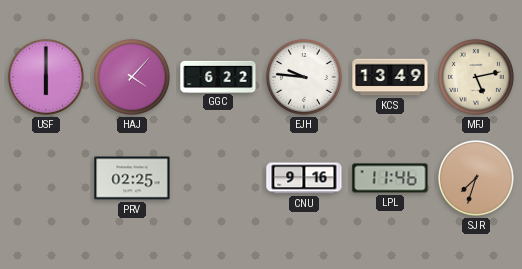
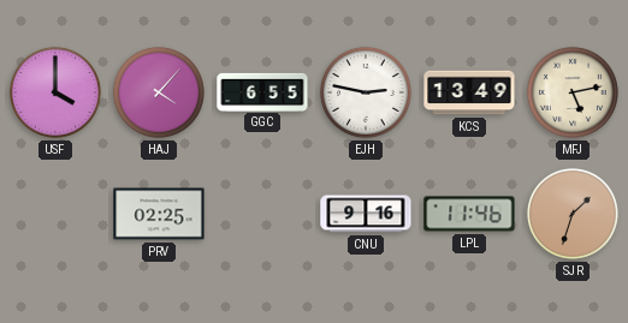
USF: 6:00 -> 4:00
GGC: 6:22 -> 6:55
EJH: 9:46 -> 2:47
SJR: 7:33 -> 1:33
